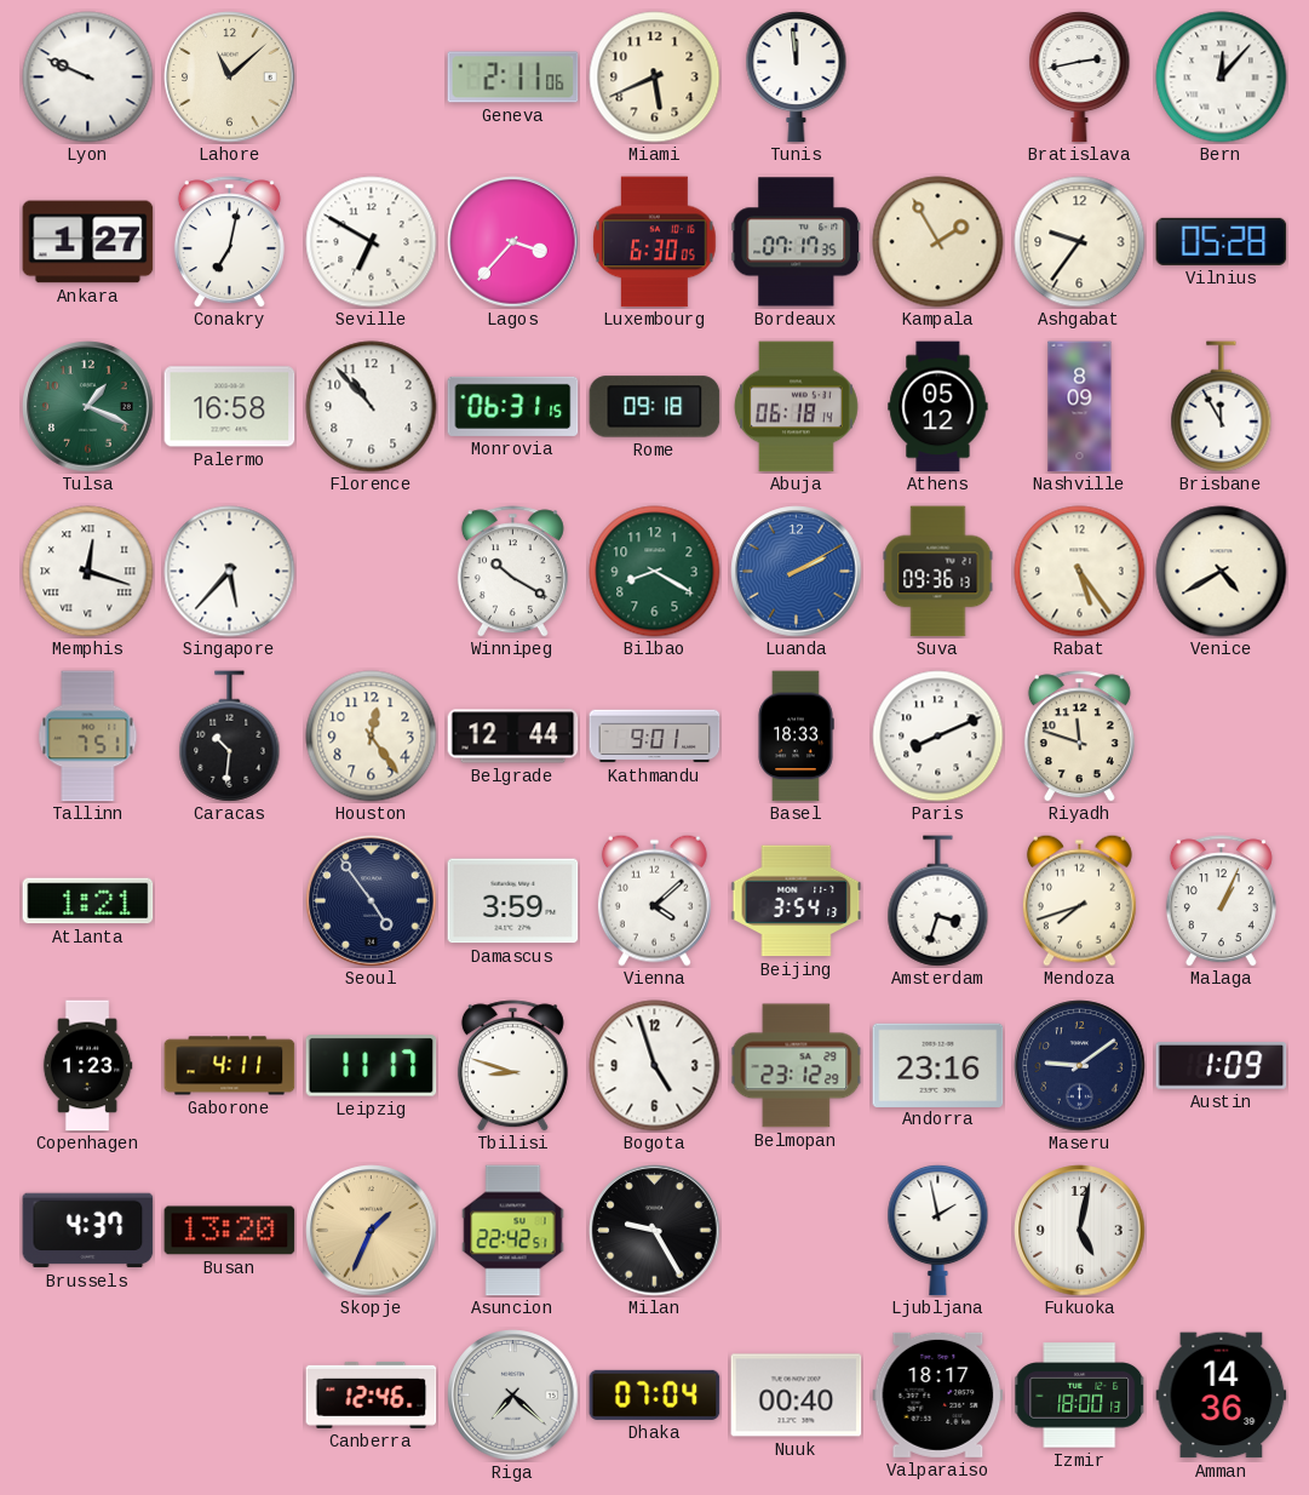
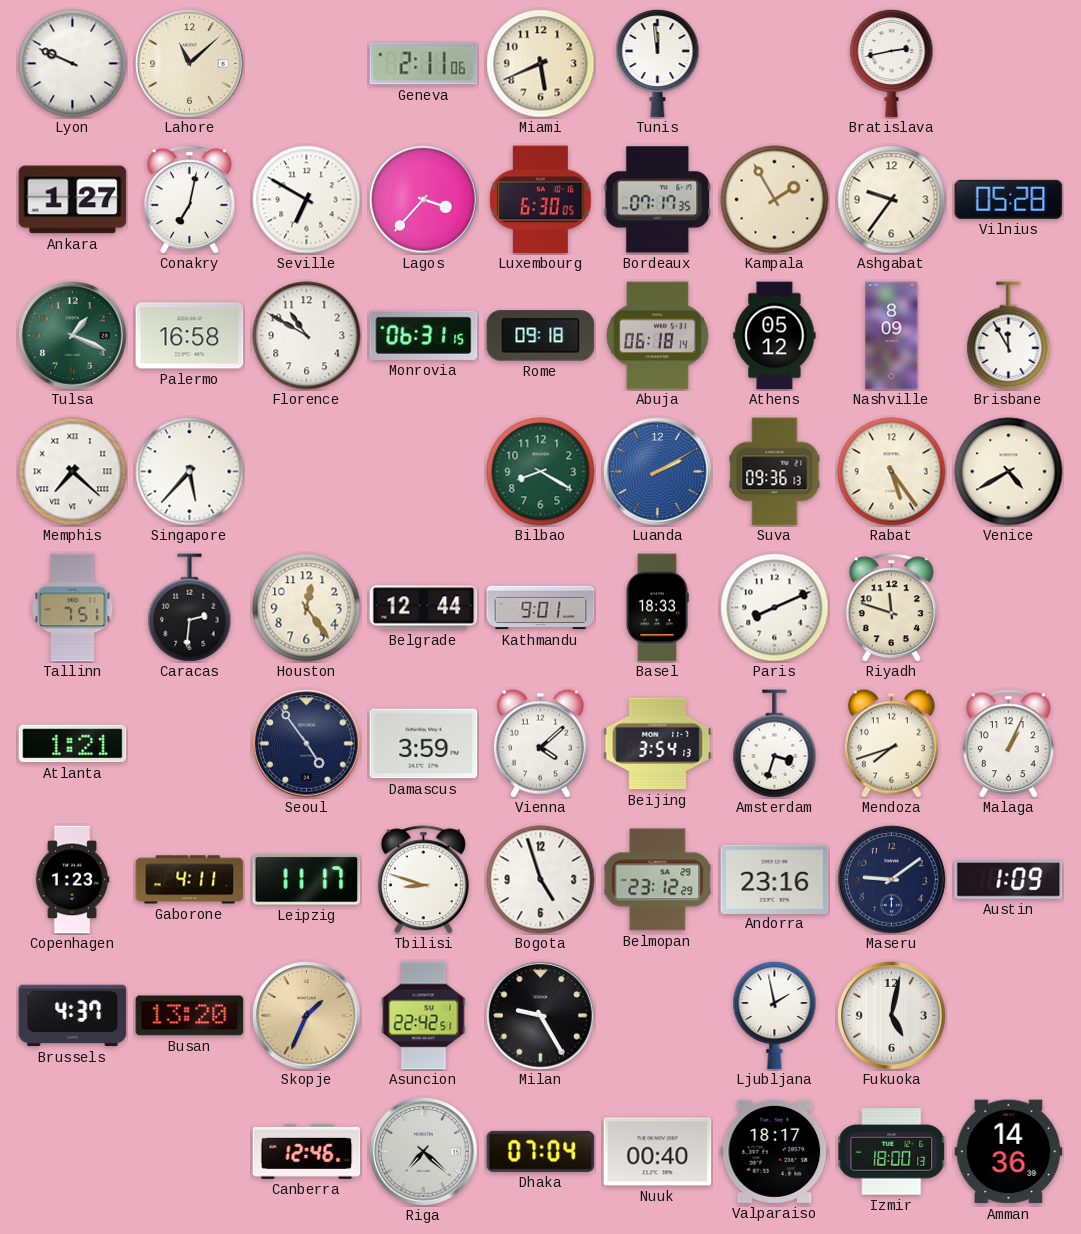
Bern: 12:07 -> none
Florence: 10:53 -> 10:50
Memphis: 12:18 -> 7:22
Winnipeg: 10:20 -> none
Caracas: 10:31 -> 2:31
